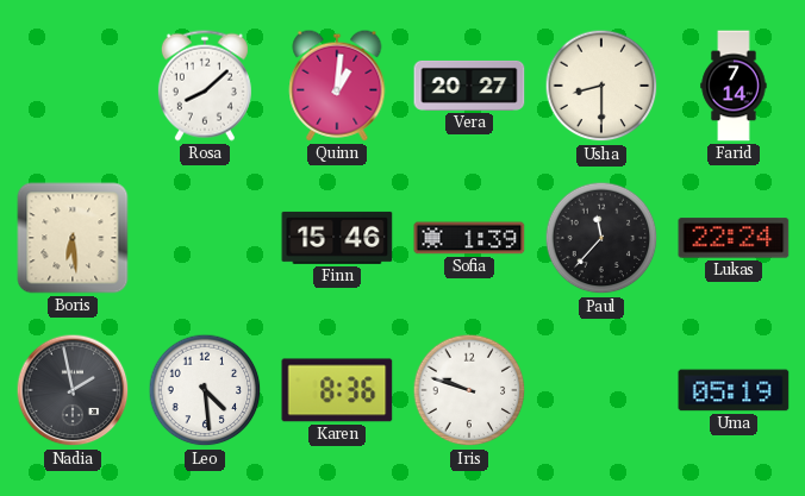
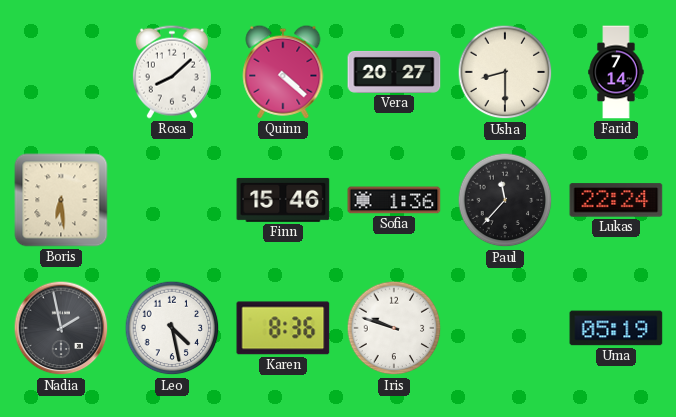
Quinn: 1:01 -> 4:22
Sofia: 1:39 -> 1:36
Leo: 4:29 -> 4:28
